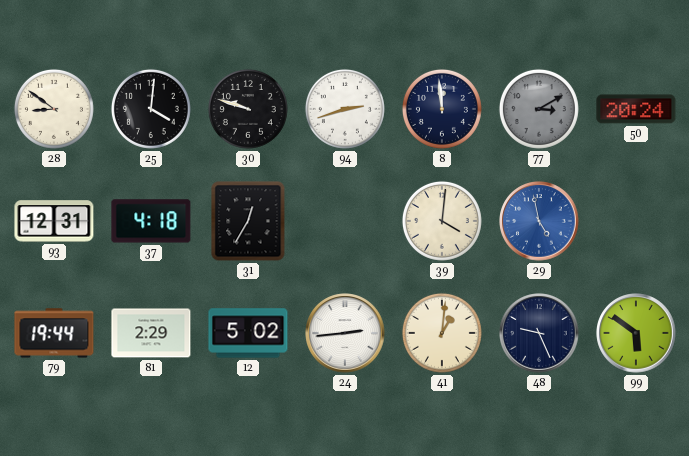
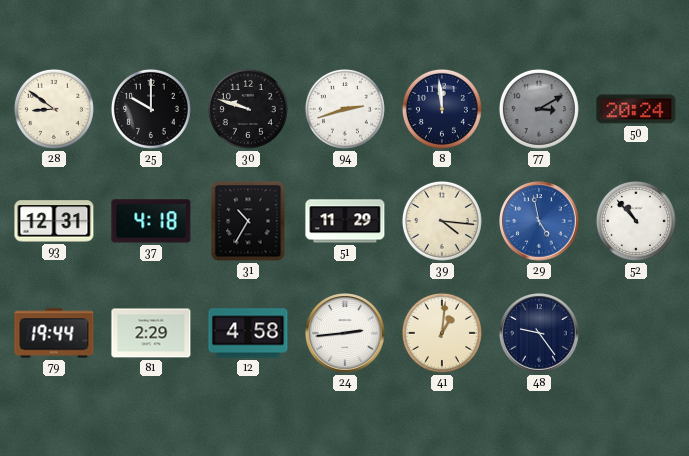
25: 4:01 -> 10:00
31: 12:35 -> 10:35
51: none -> 11:29
39: 4:01 -> 4:16
52: none -> 10:53
12: 5:02 -> 4:58
48: 9:26 -> 9:24
99: 5:51 -> none
